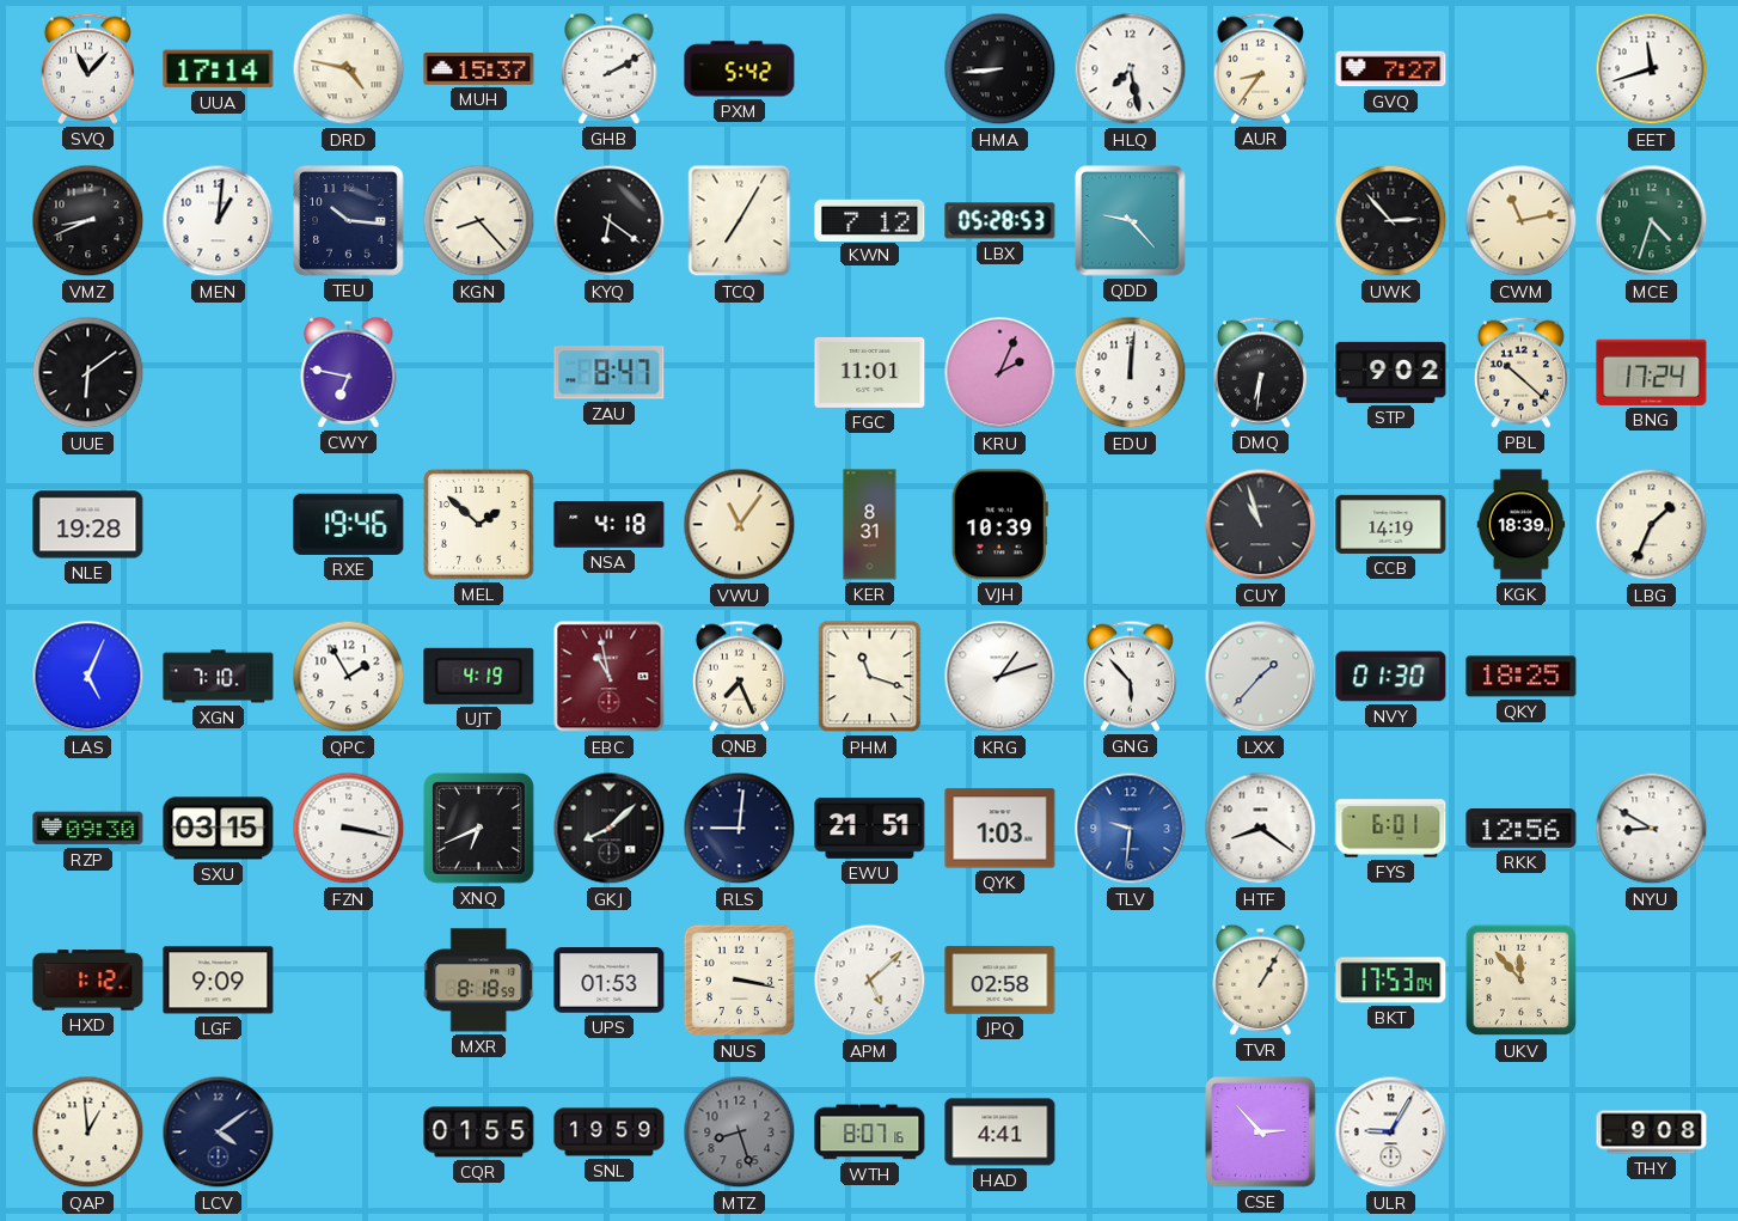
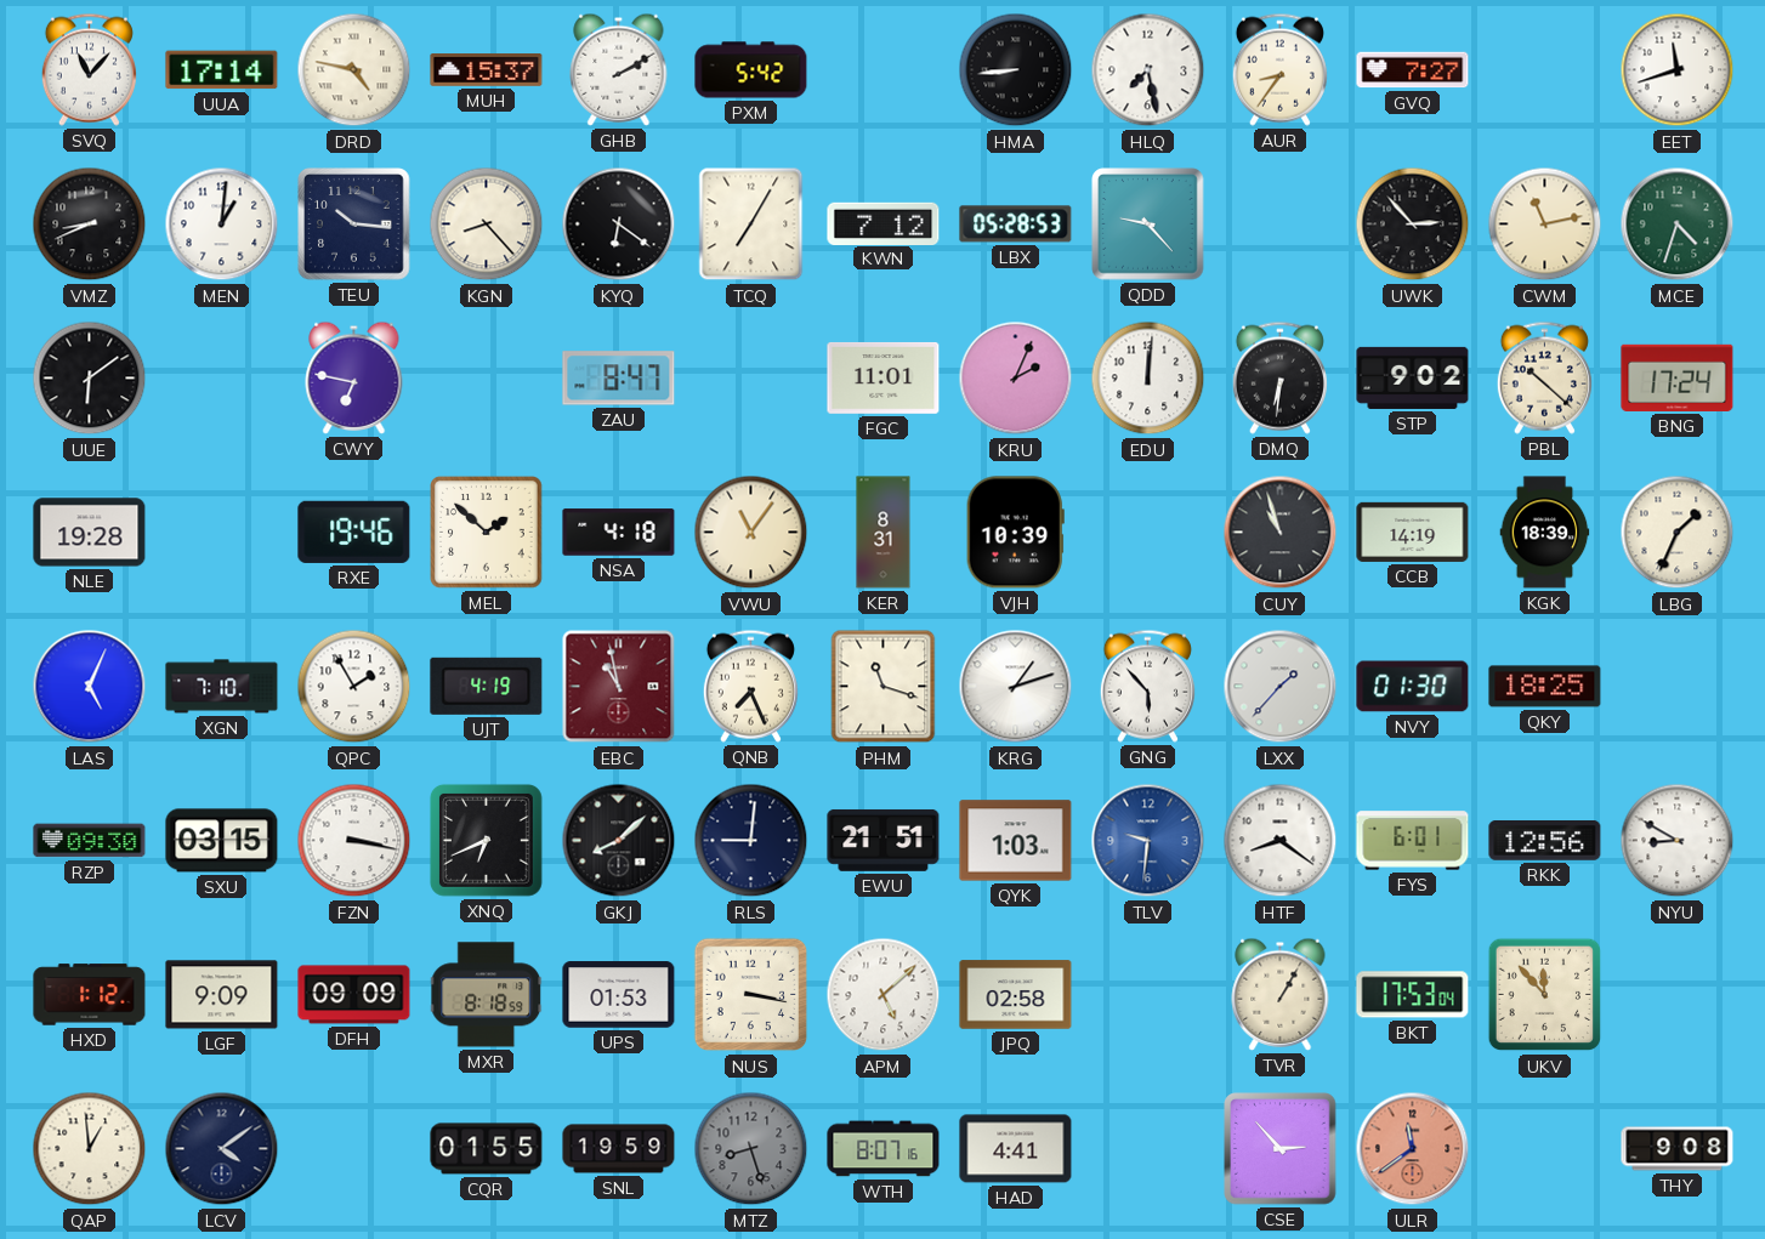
DFH: none -> 09:09
ULR: 9:05 -> 11:39
ULR dial: white -> salmon
